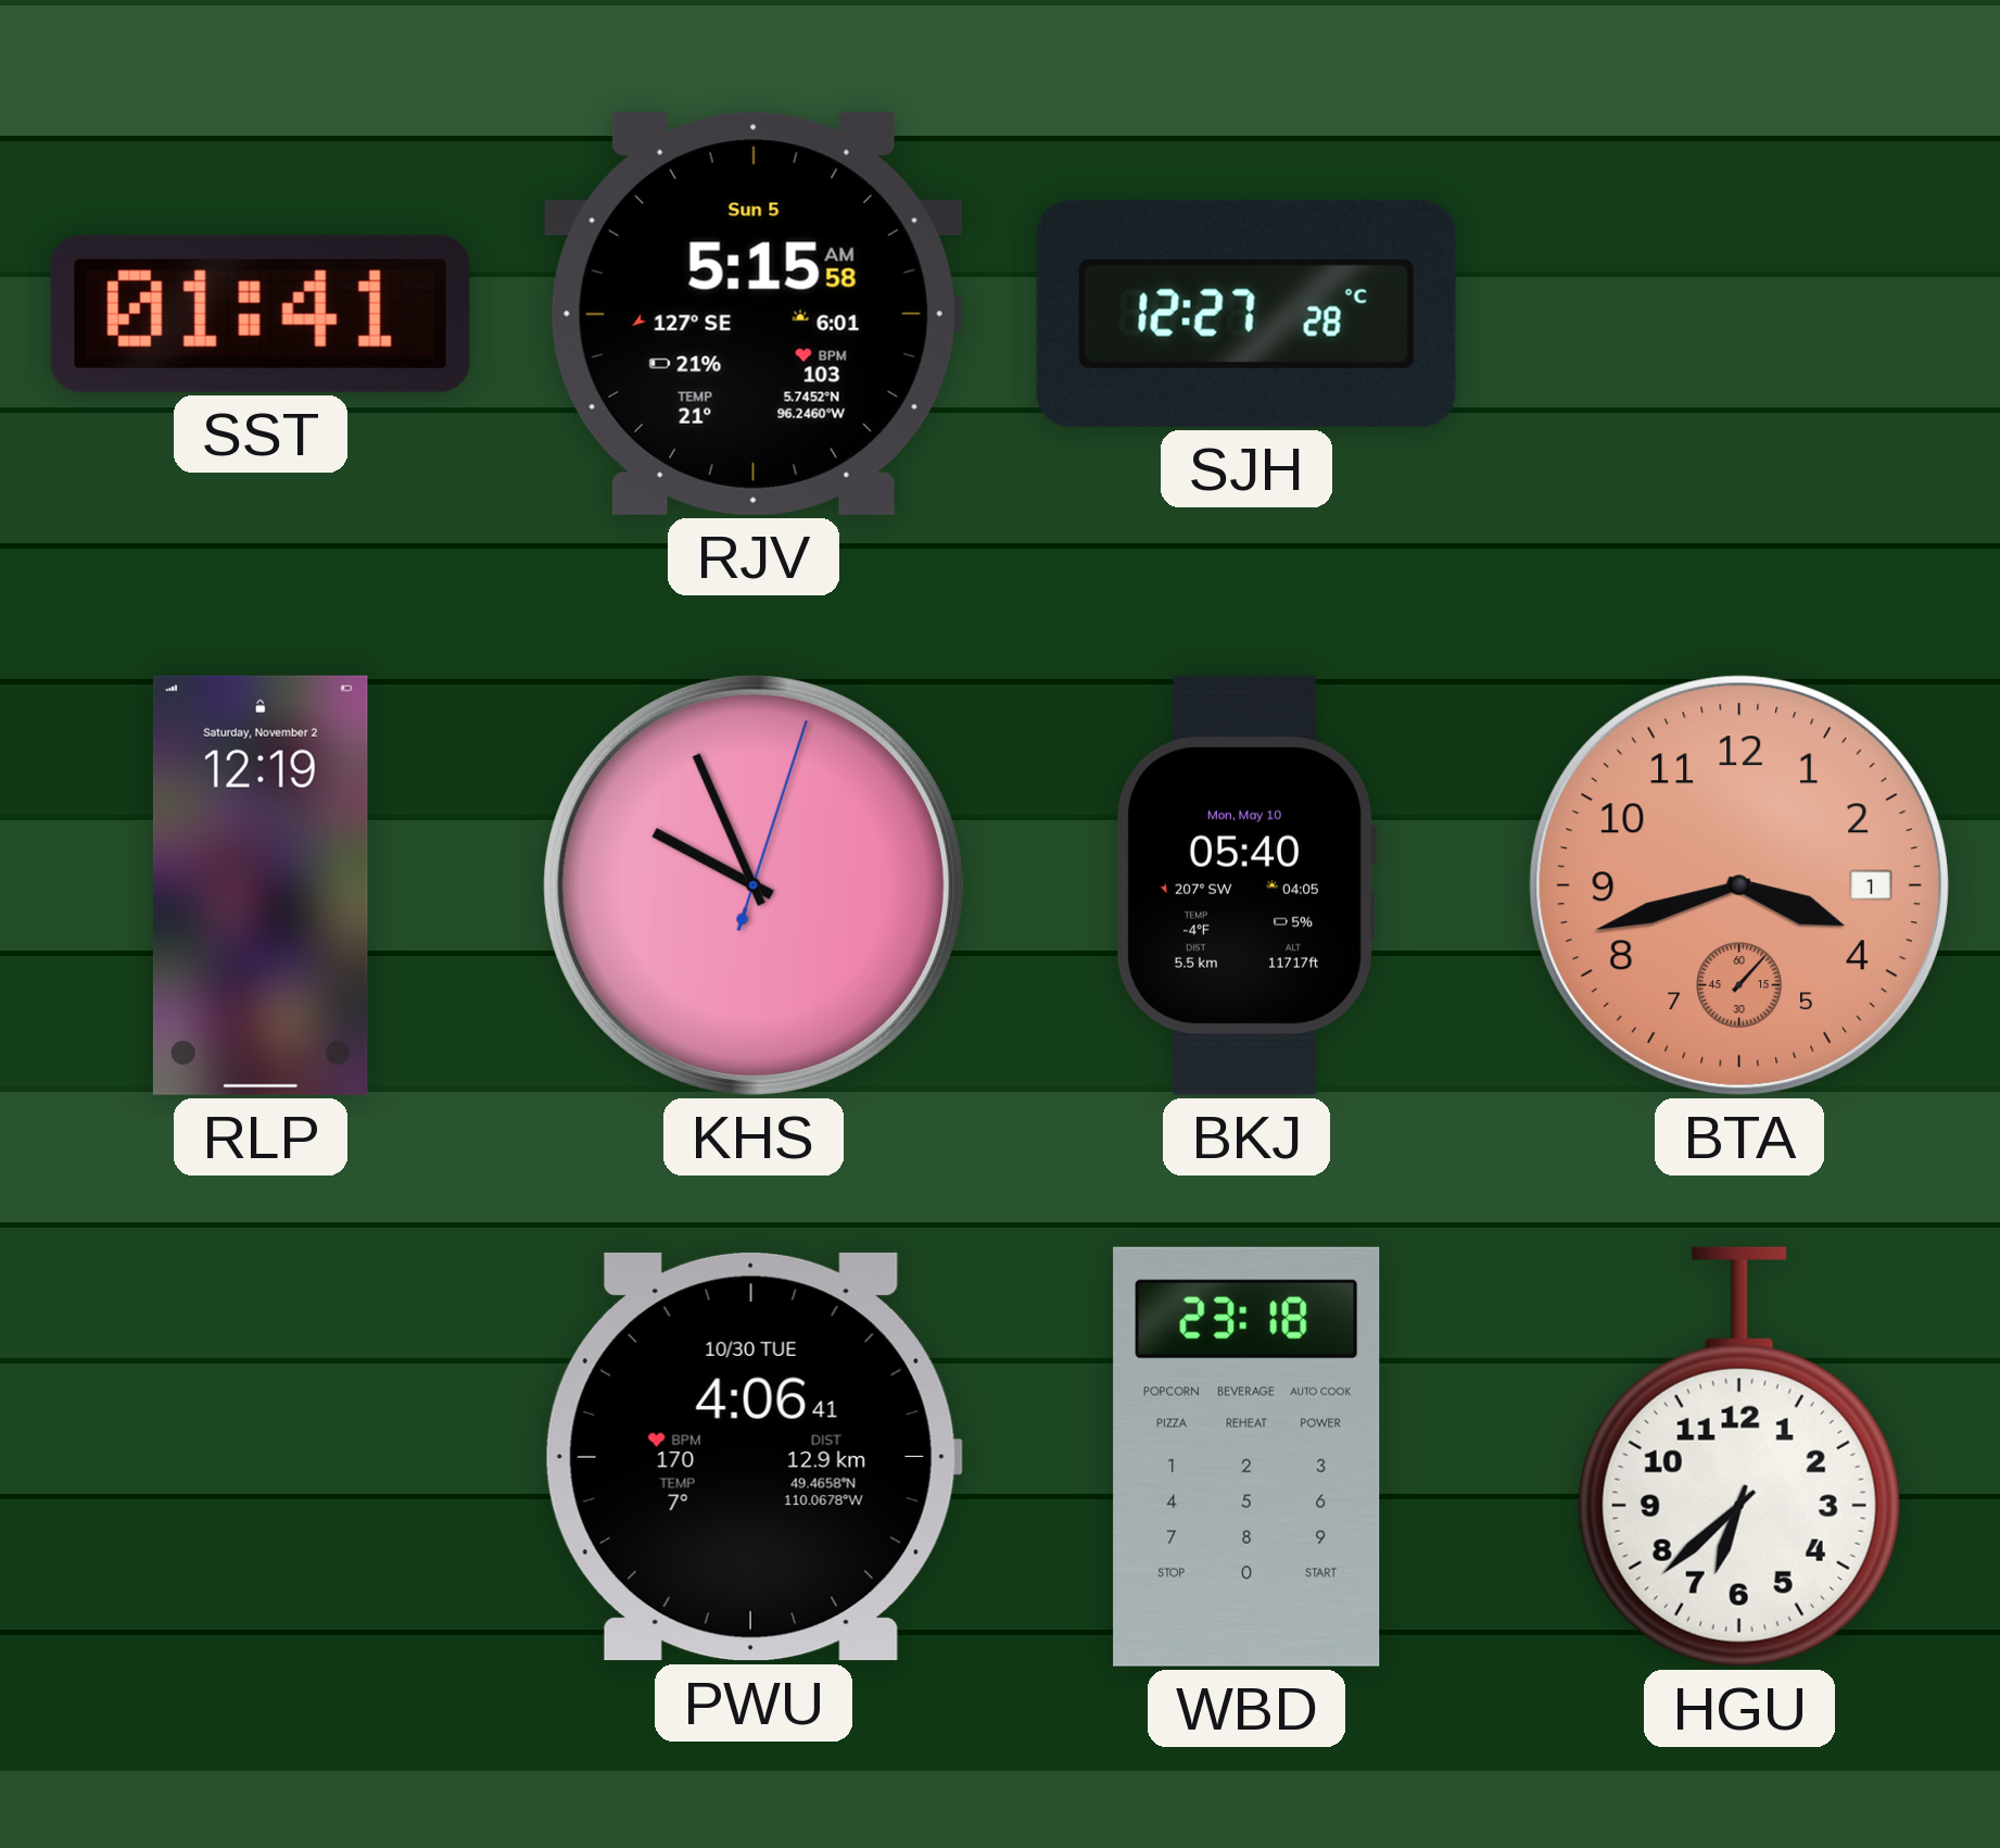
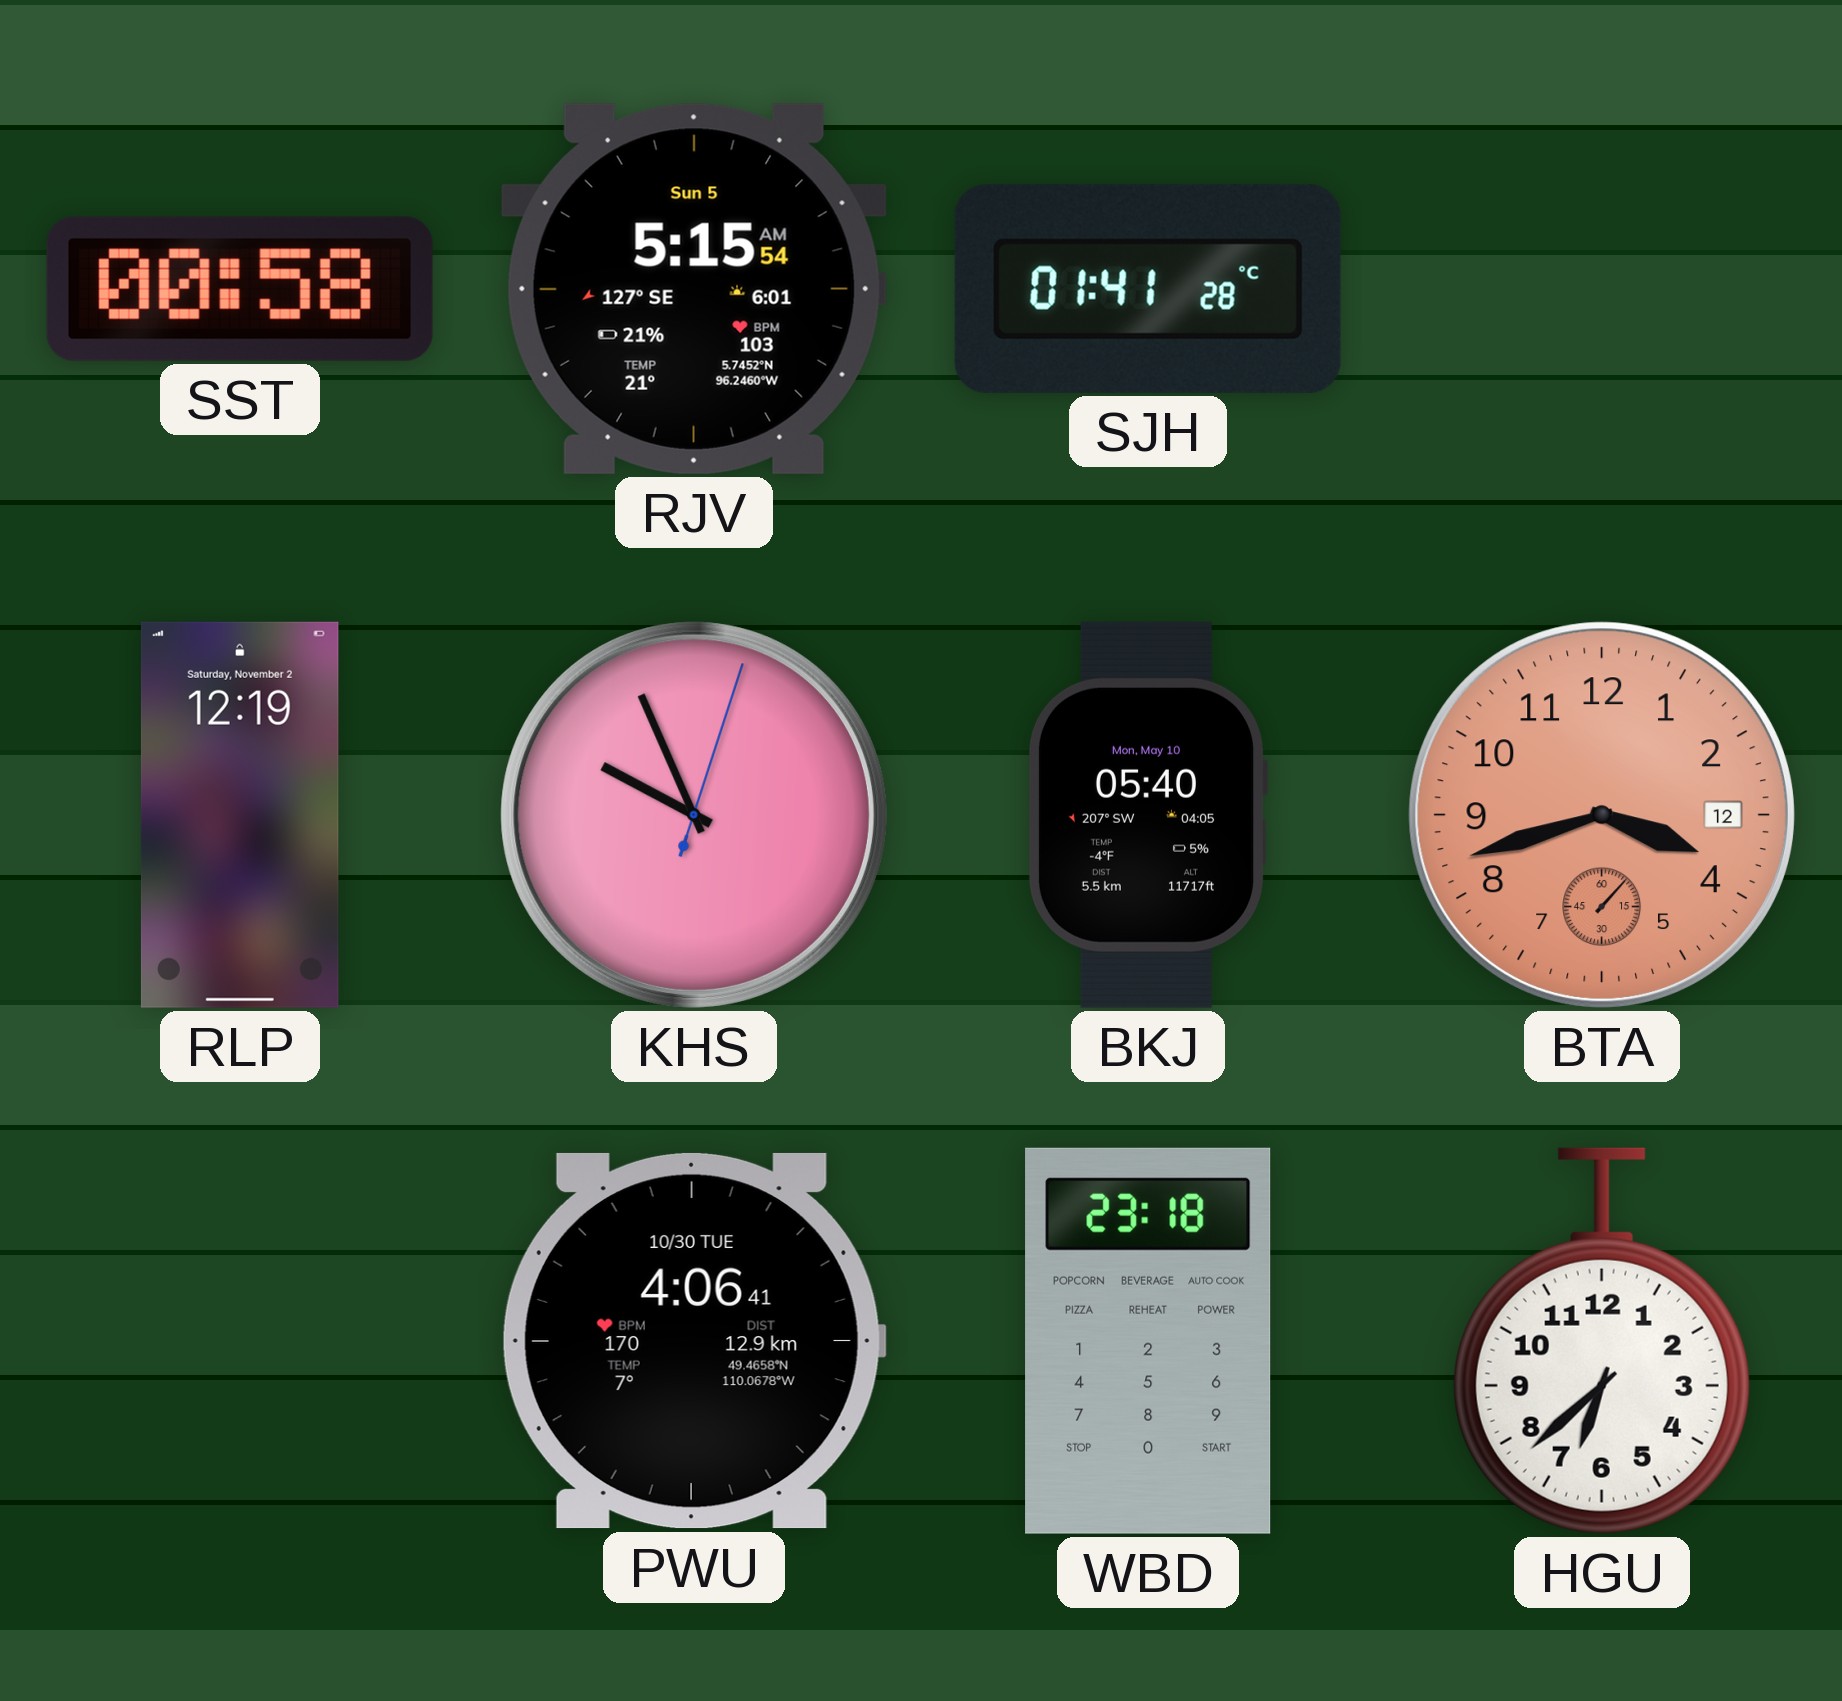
SST: 01:41 -> 00:58
RJV: 5:15:58 AM -> 5:15:54 AM
SJH: 12:27 -> 01:41
BTA date: 1 -> 12
